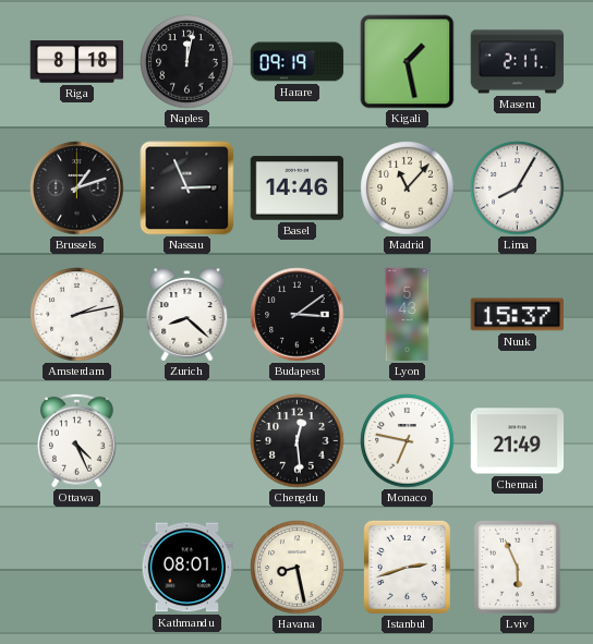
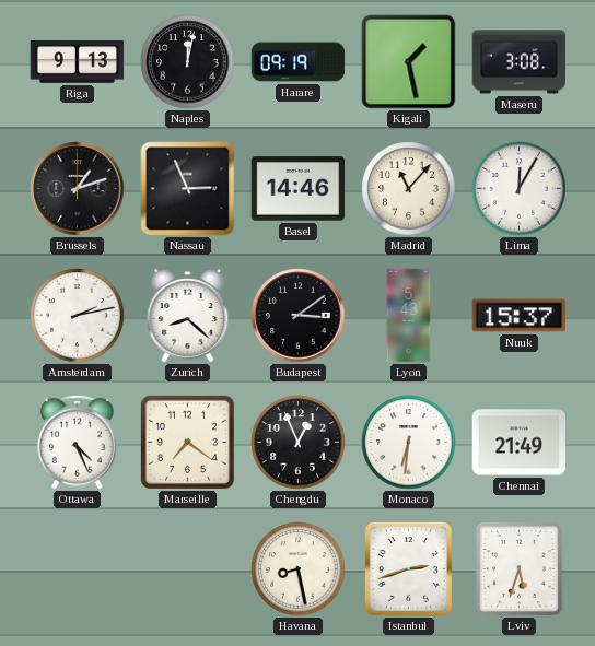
Riga: 8:18 -> 9:13
Maseru: 2:11 -> 3:08
Lima: 8:05 -> 12:05
Marseille: none -> 7:21
Chengdu: 12:29 -> 12:56
Monaco: 6:47 -> 6:31
Kathmandu: 08:01 -> none
Lviv: 5:56 -> 5:33
